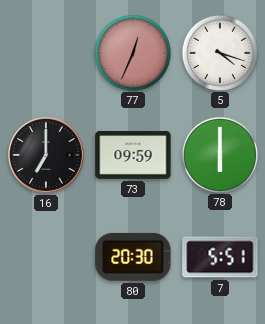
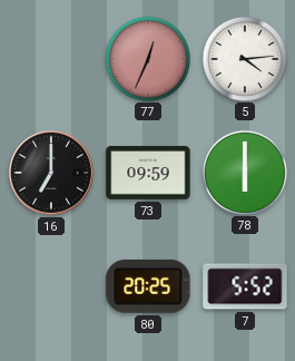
5: 4:18 -> 4:14
80: 20:30 -> 20:25
7: 5:51 -> 5:52
